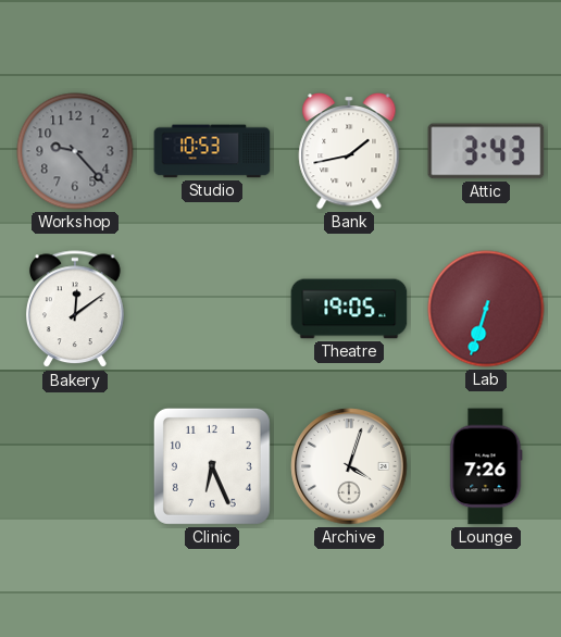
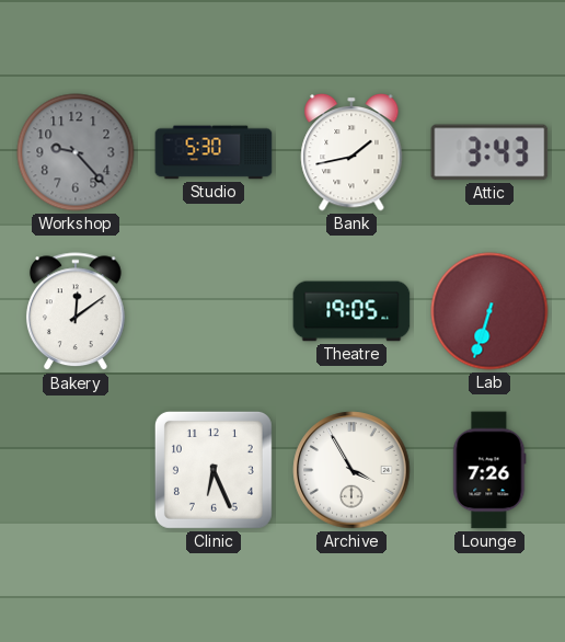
Studio: 10:53 -> 5:30
Archive: 4:03 -> 3:55
